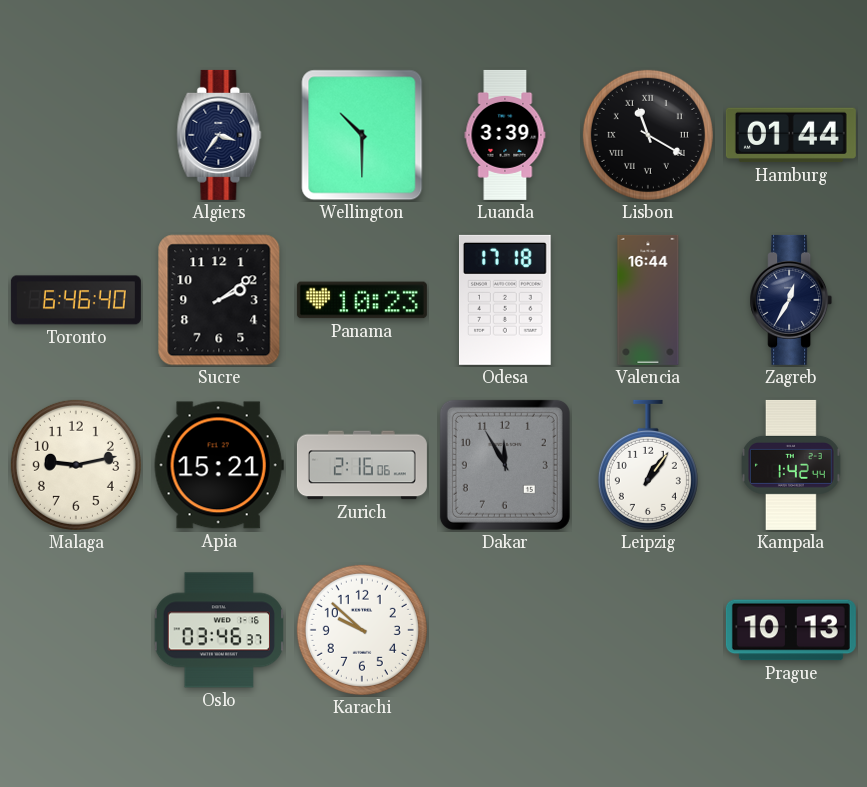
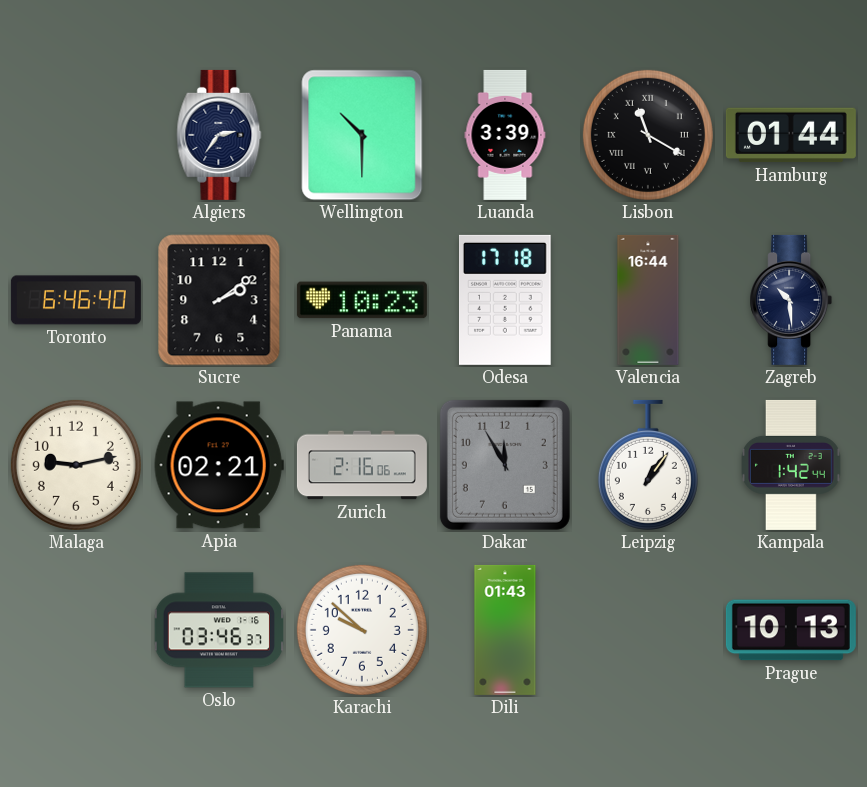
Algiers: 3:36 -> 2:36
Zagreb: 12:35 -> 10:29
Apia: 15:21 -> 02:21
Dili: none -> 01:43
